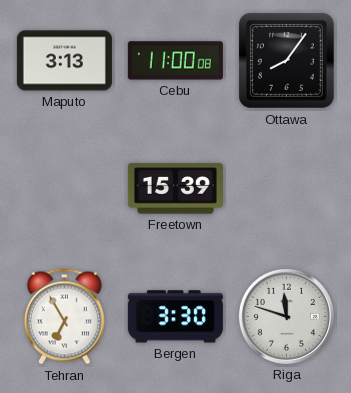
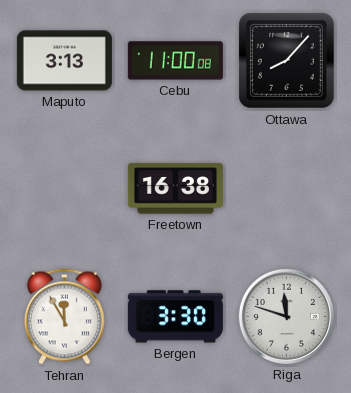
Ottawa: 8:06 -> 8:07
Freetown: 15:39 -> 16:38
Tehran: 6:55 -> 11:55
